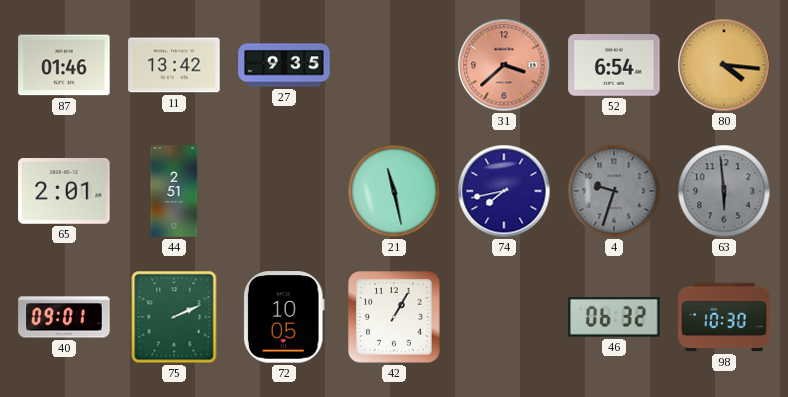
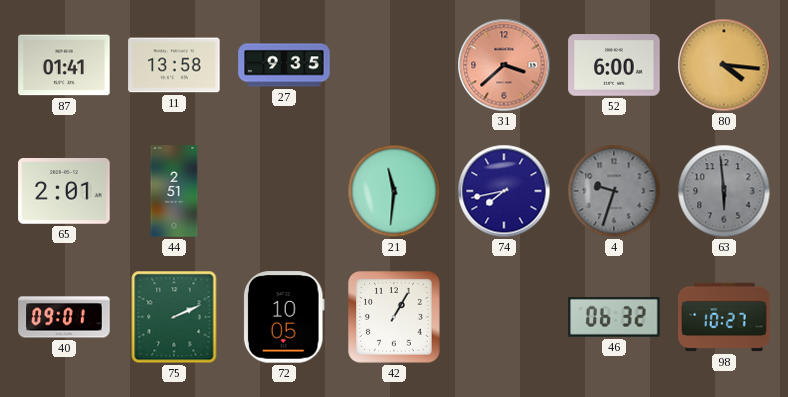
87: 01:46 -> 01:41
11: 13:42 -> 13:58
52: 6:54 -> 6:00
21: 11:28 -> 11:31
98: 10:30 -> 10:27
